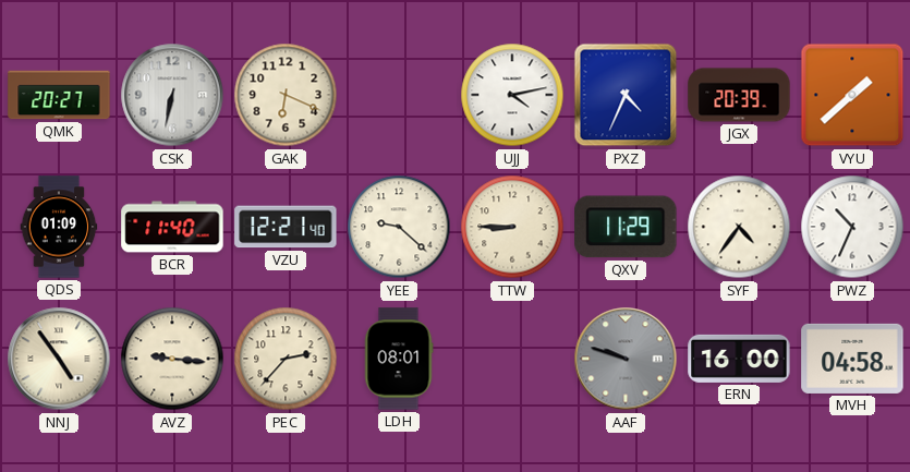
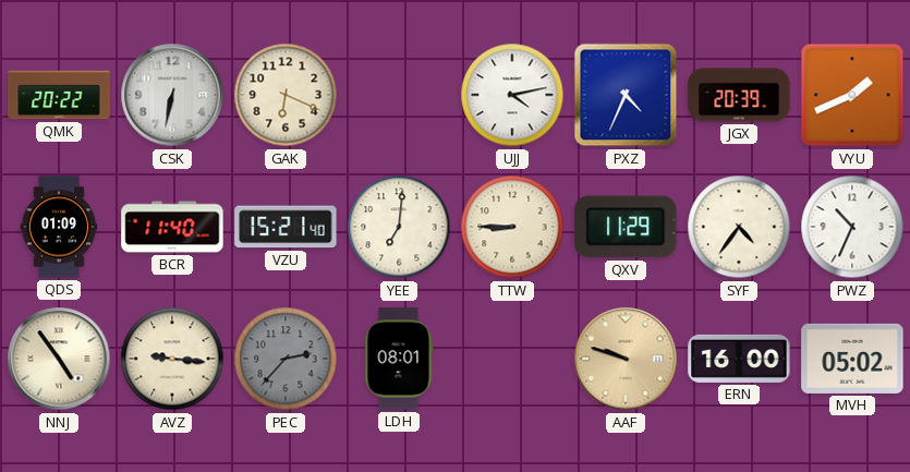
QMK: 20:27 -> 20:22
VYU: 1:38 -> 1:41
VZU: 12:21 -> 15:21
YEE: 9:22 -> 7:01
PEC dial: cream -> grey
AAF dial: grey -> champagne
MVH: 04:58 -> 05:02
